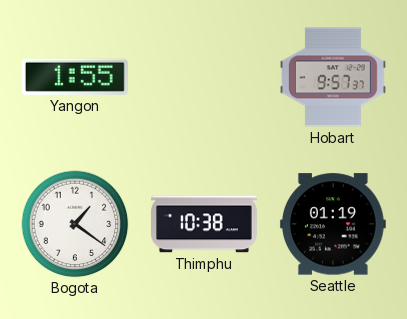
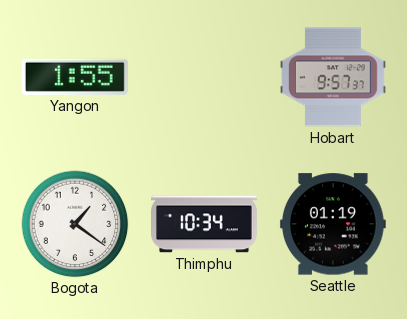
Thimphu: 10:38 -> 10:34
